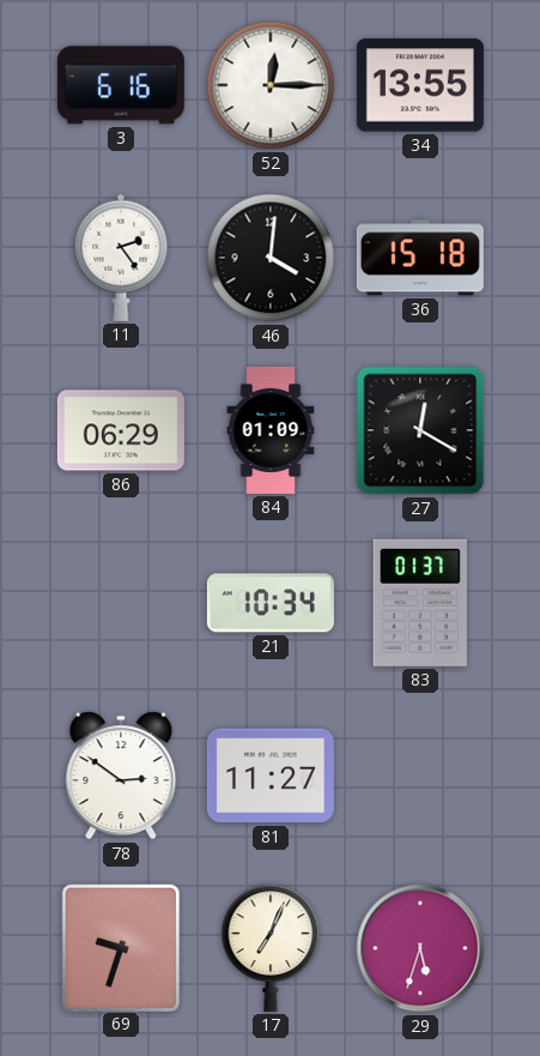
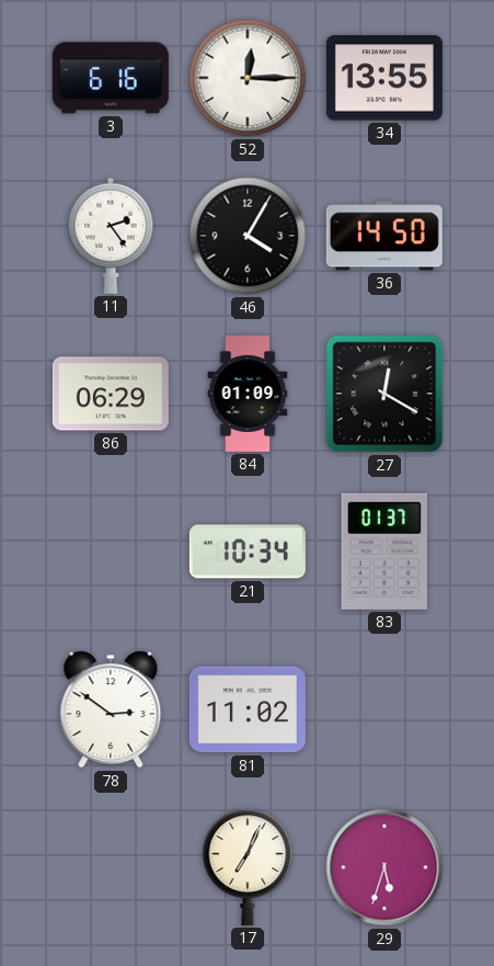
46: 4:01 -> 4:05
36: 15:18 -> 14:50
81: 11:27 -> 11:02
69: 9:33 -> none
